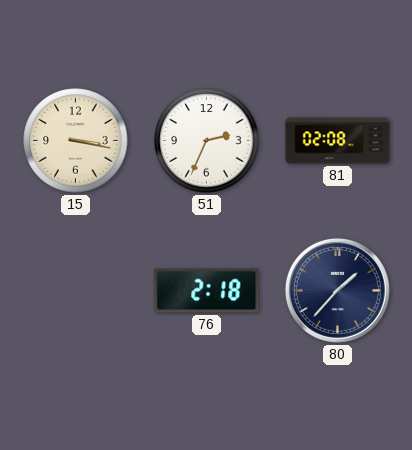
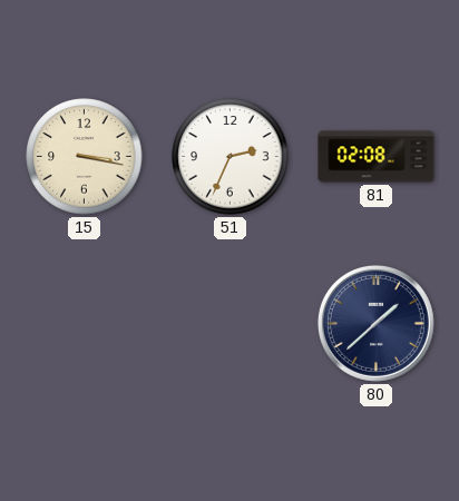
76: 2:18 -> none
80: 1:37 -> 1:38
